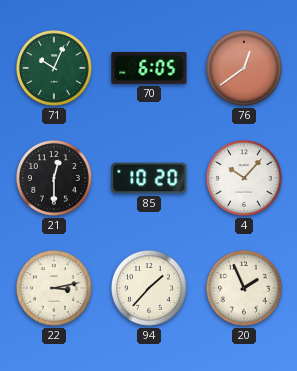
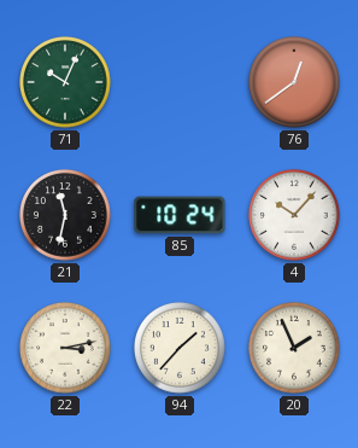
70: 6:05 -> none
21: 12:30 -> 11:32
85: 10:20 -> 10:24
